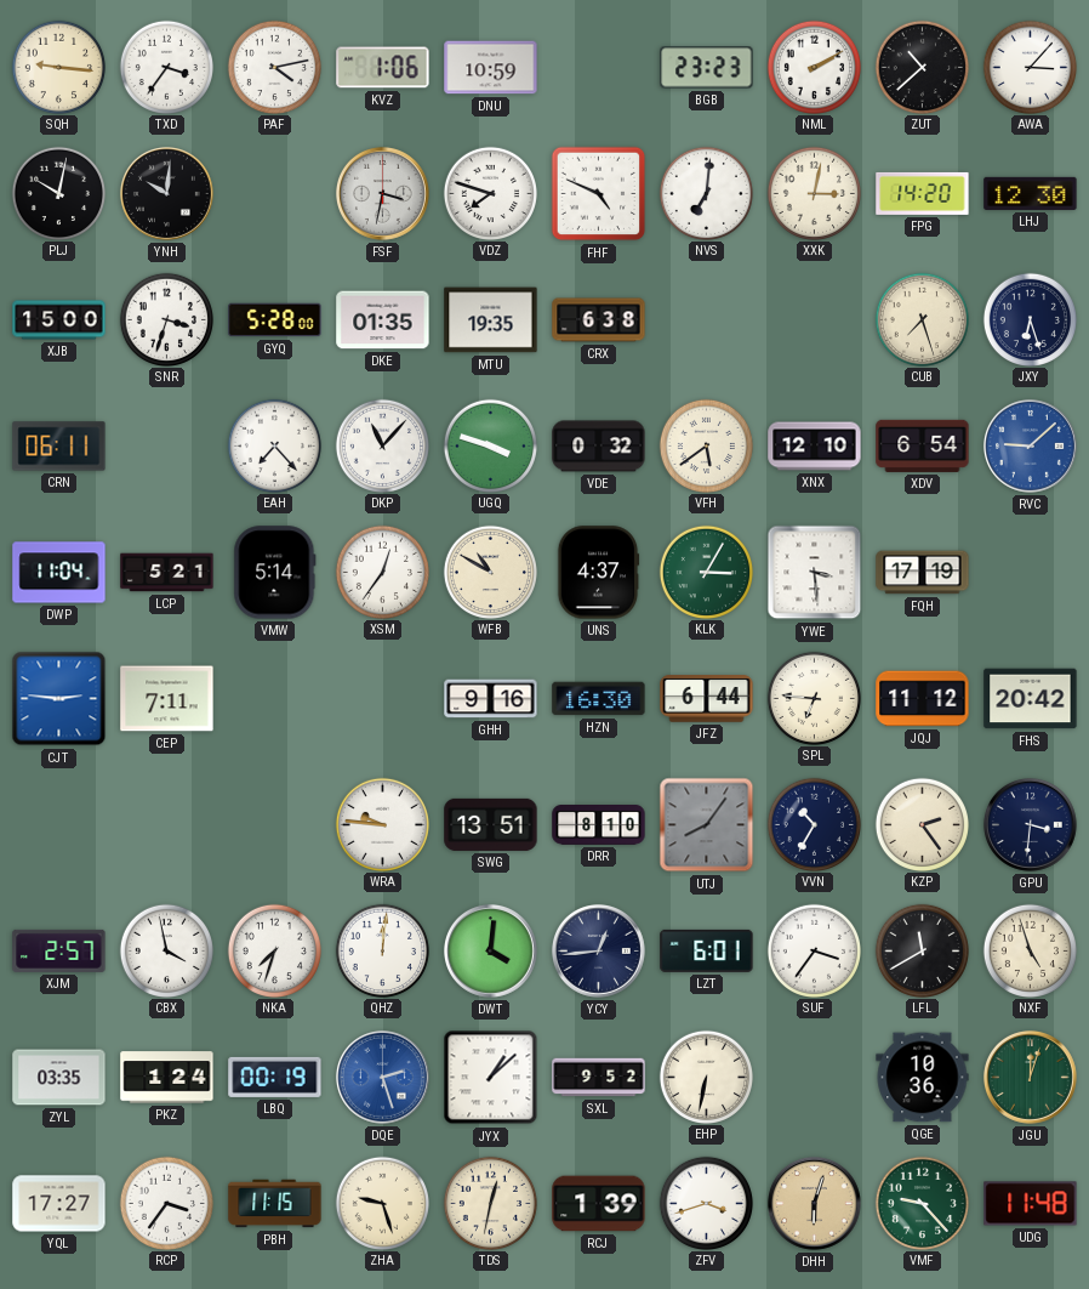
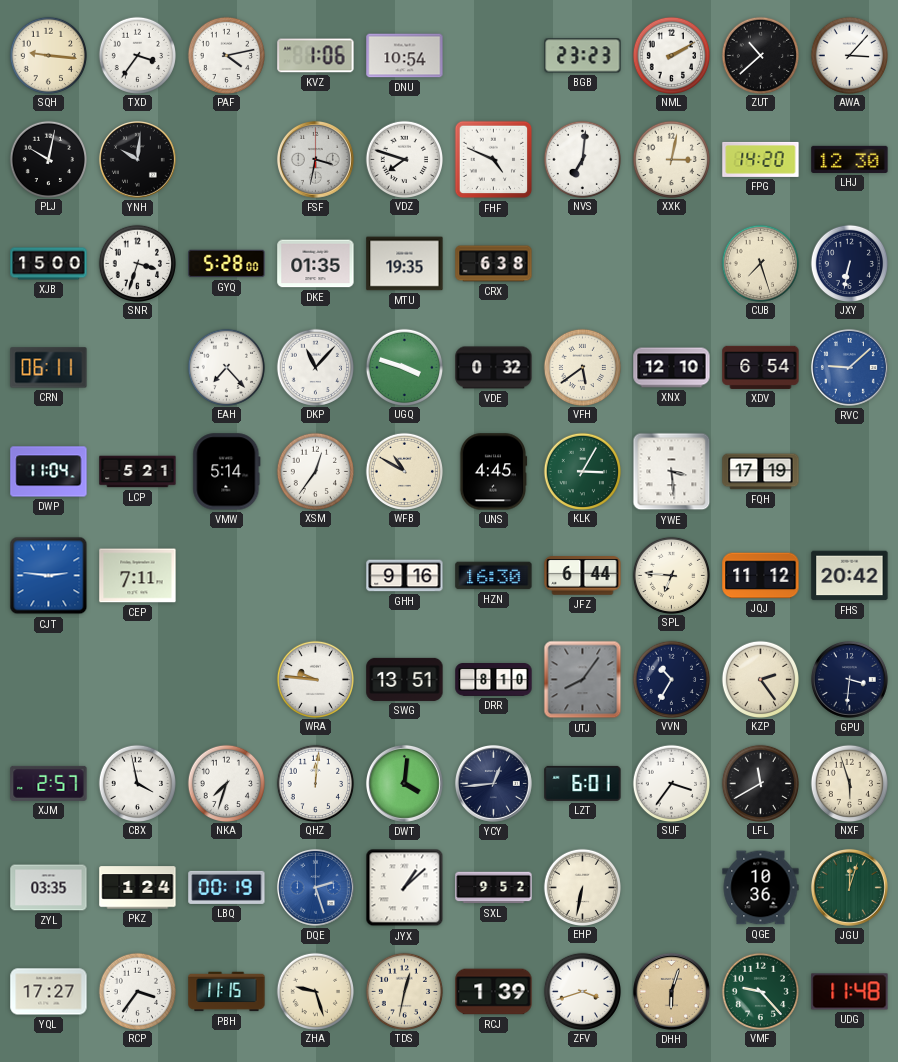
DNU: 10:59 -> 10:54
JXY: 6:27 -> 6:32
UNS: 4:37 -> 4:45
NXF: 4:57 -> 5:57
